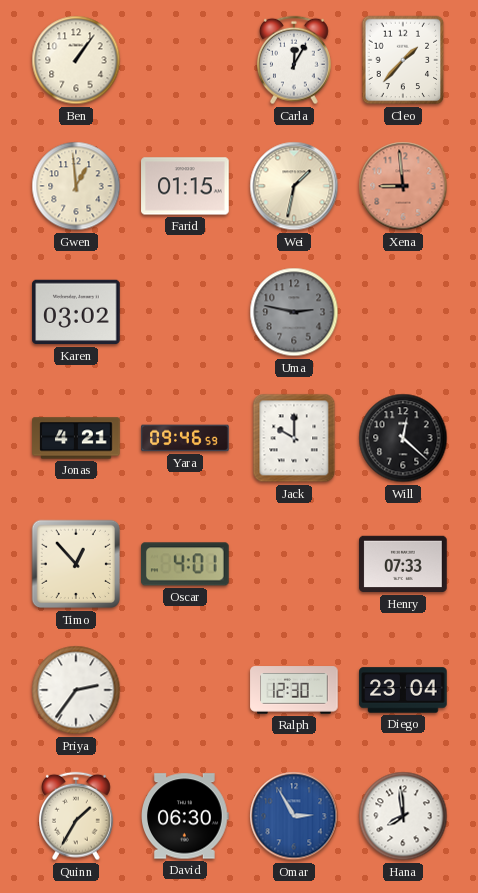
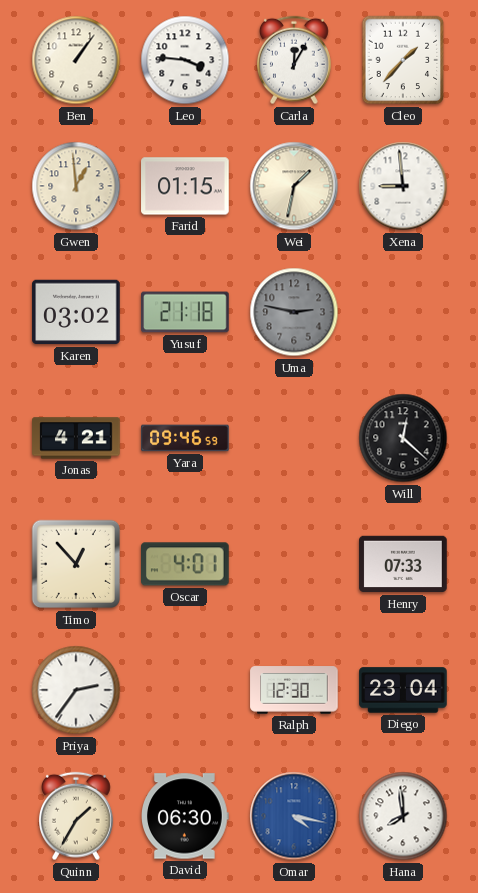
Leo: none -> 3:46
Xena dial: salmon -> white
Yusuf: none -> 21:18
Jack: 10:00 -> none
Omar: 2:55 -> 4:17
